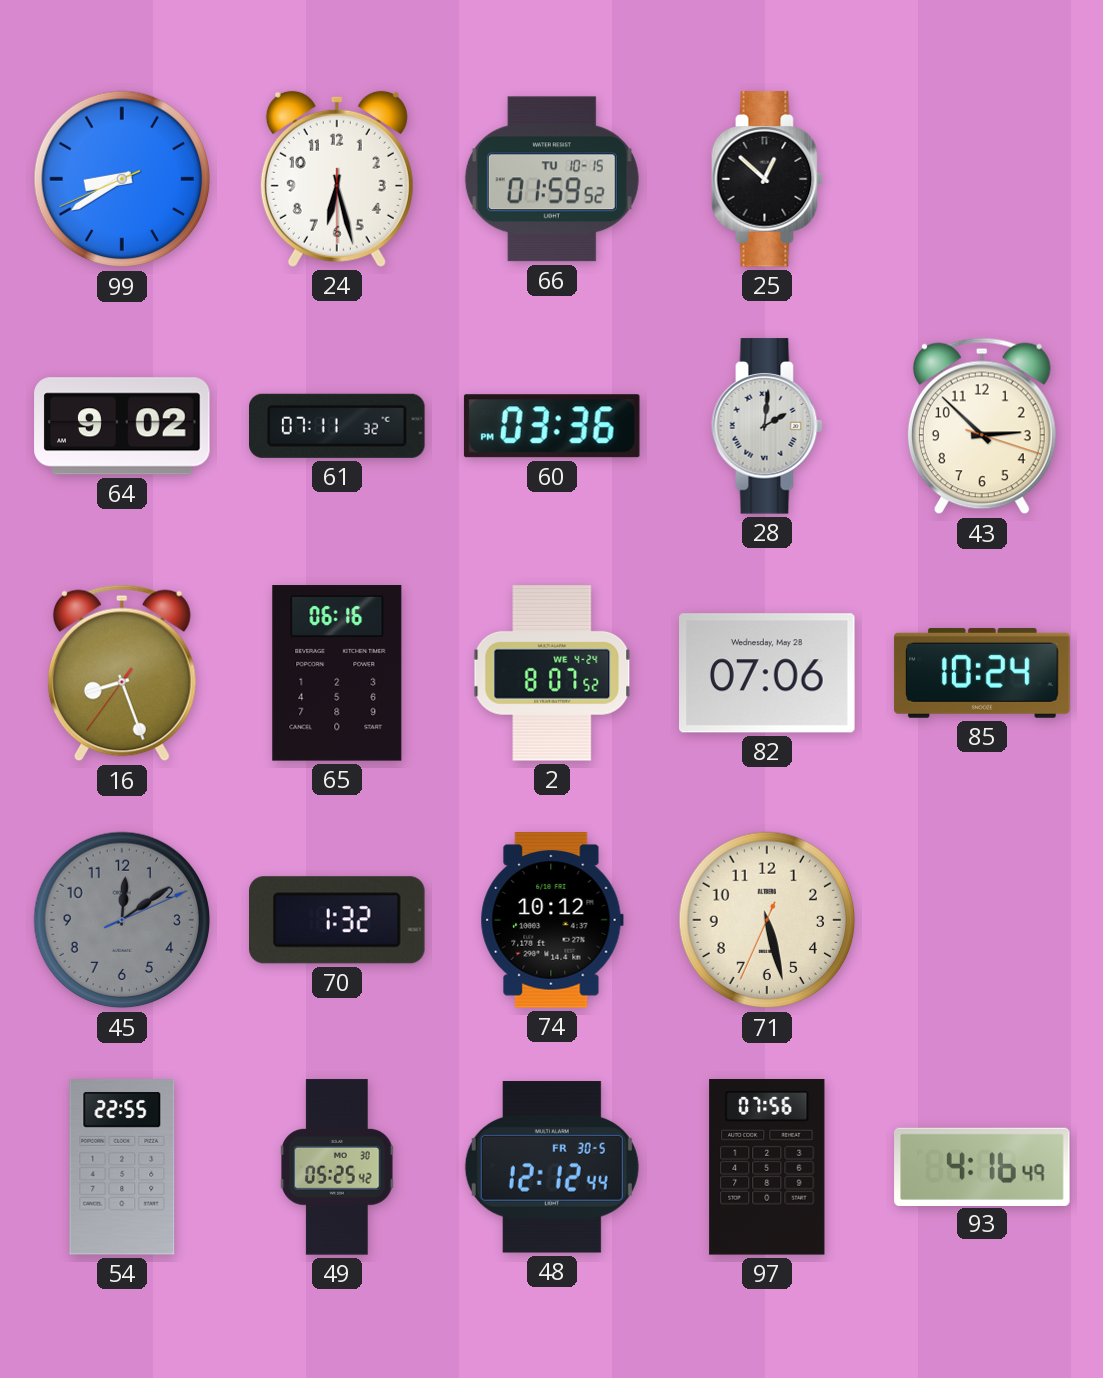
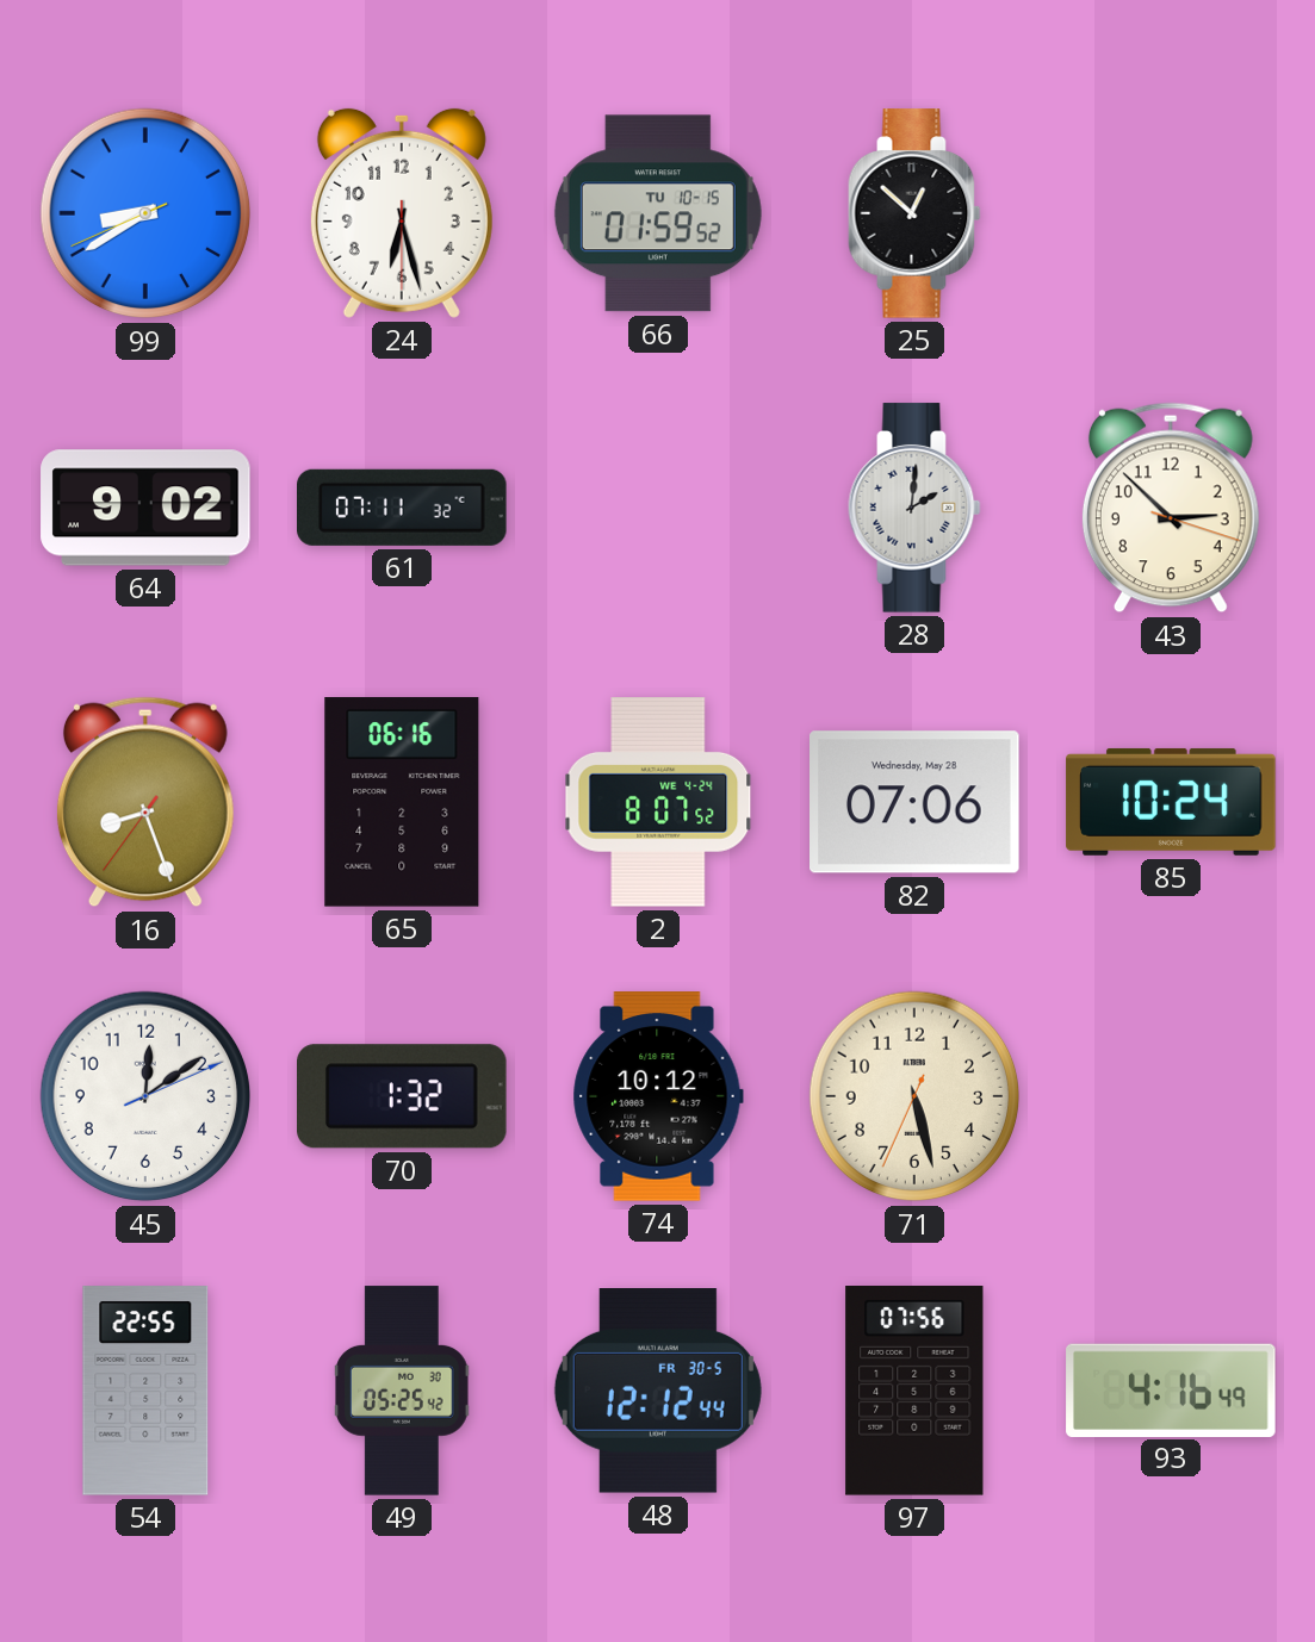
60: 03:36 -> none
45 dial: grey -> white
